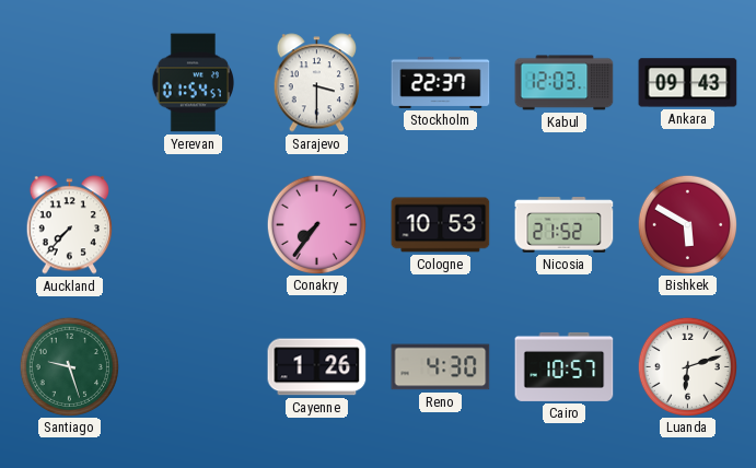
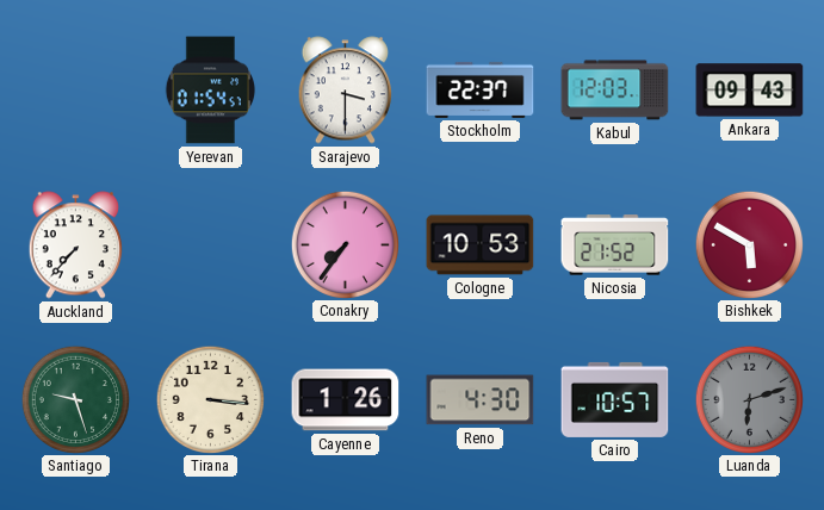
Tirana: none -> 3:16
Luanda dial: white -> grey
